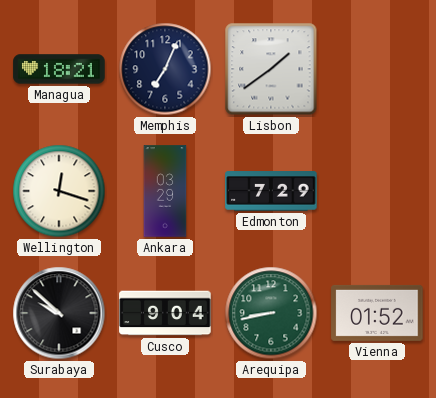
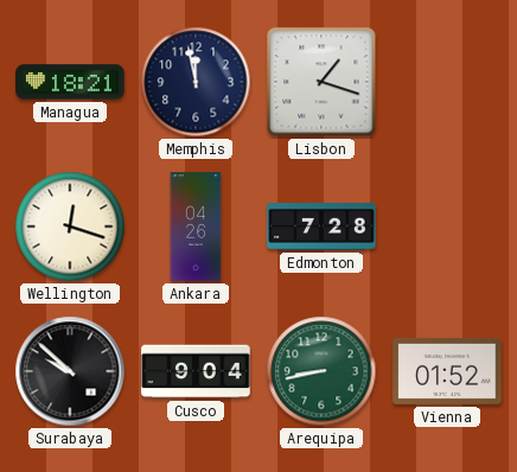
Memphis: 7:04 -> 11:58
Lisbon: 1:39 -> 1:18
Ankara: 03:29 -> 04:26
Edmonton: 7:29 -> 7:28
